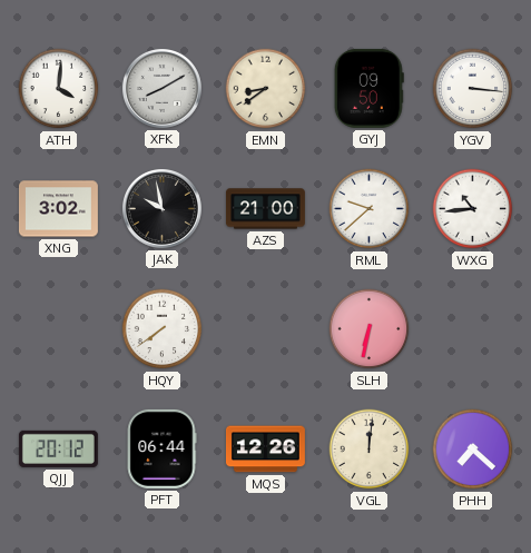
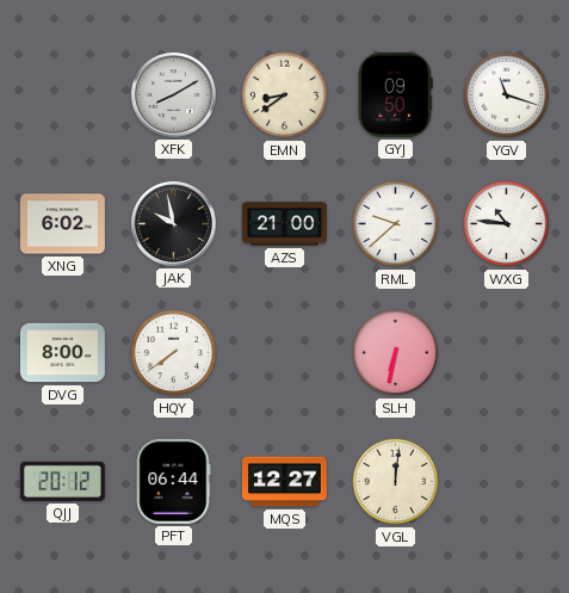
ATH: 4:01 -> none
YGV: 3:16 -> 11:18
XNG: 3:02 -> 6:02
WXG: 10:44 -> 10:46
DVG: none -> 8:00
MQS: 12:26 -> 12:27
PHH: 7:22 -> none
